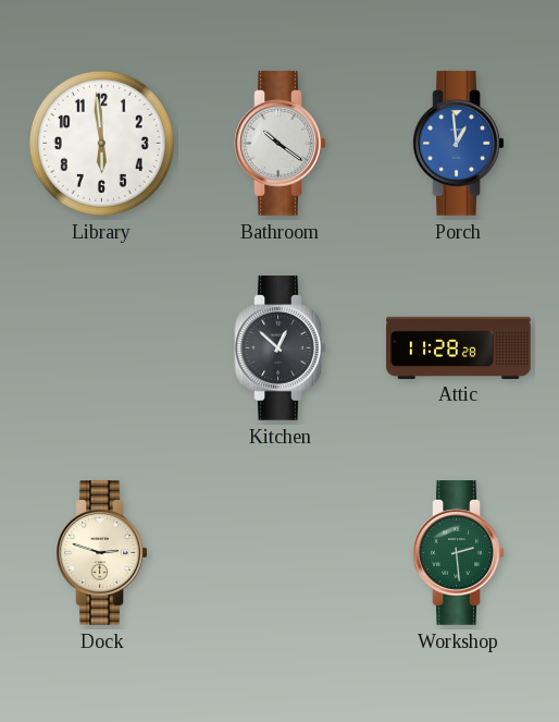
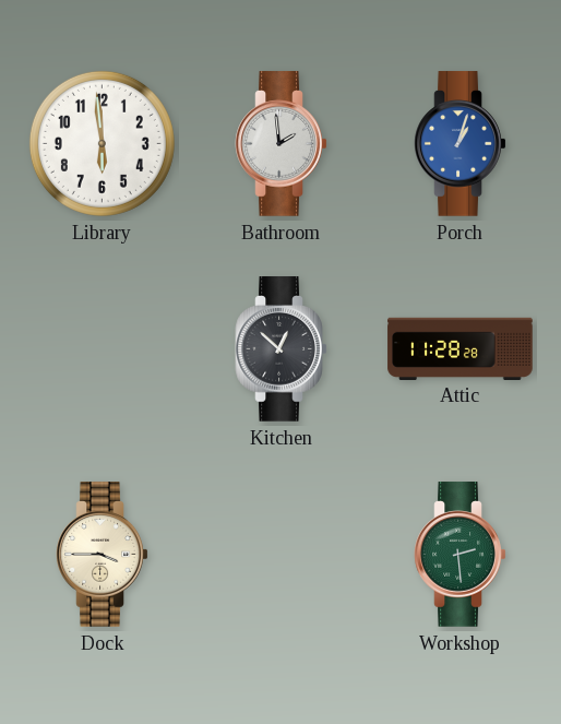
Bathroom: 10:21 -> 1:59
Porch: 12:59 -> 1:03
Dock: 2:48 -> 3:45
